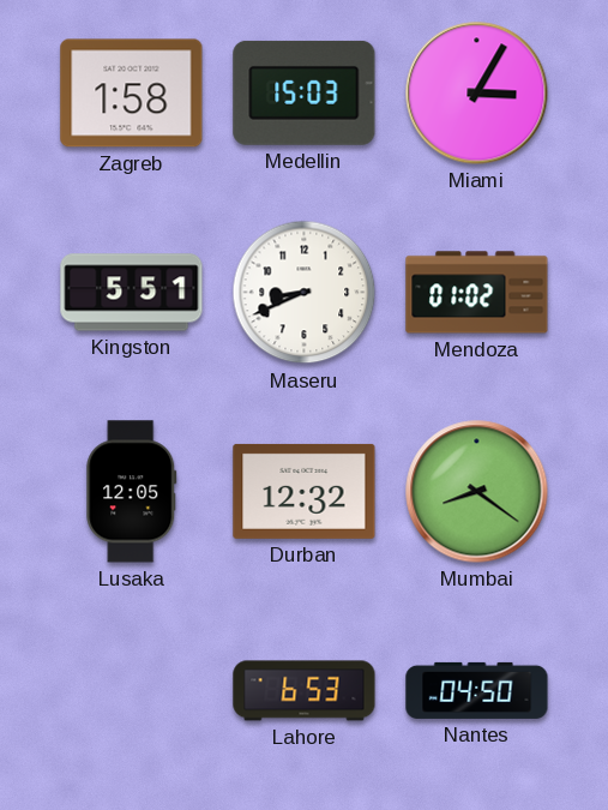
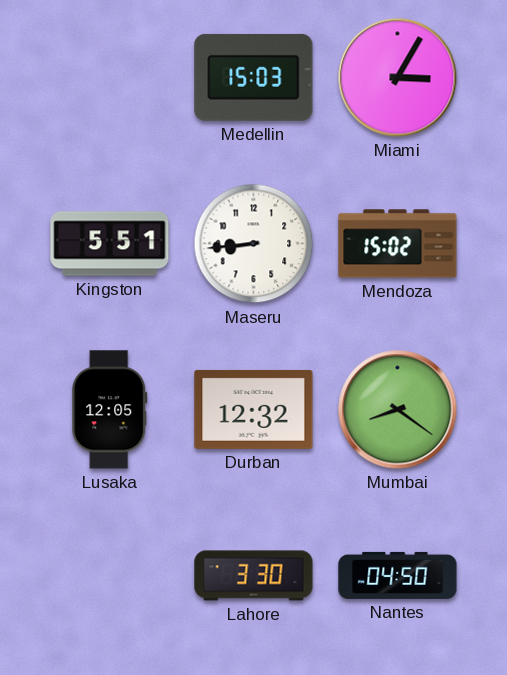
Zagreb: 1:58 -> none
Maseru: 8:41 -> 8:44
Mendoza: 01:02 -> 15:02
Lahore: 6:53 -> 3:30
